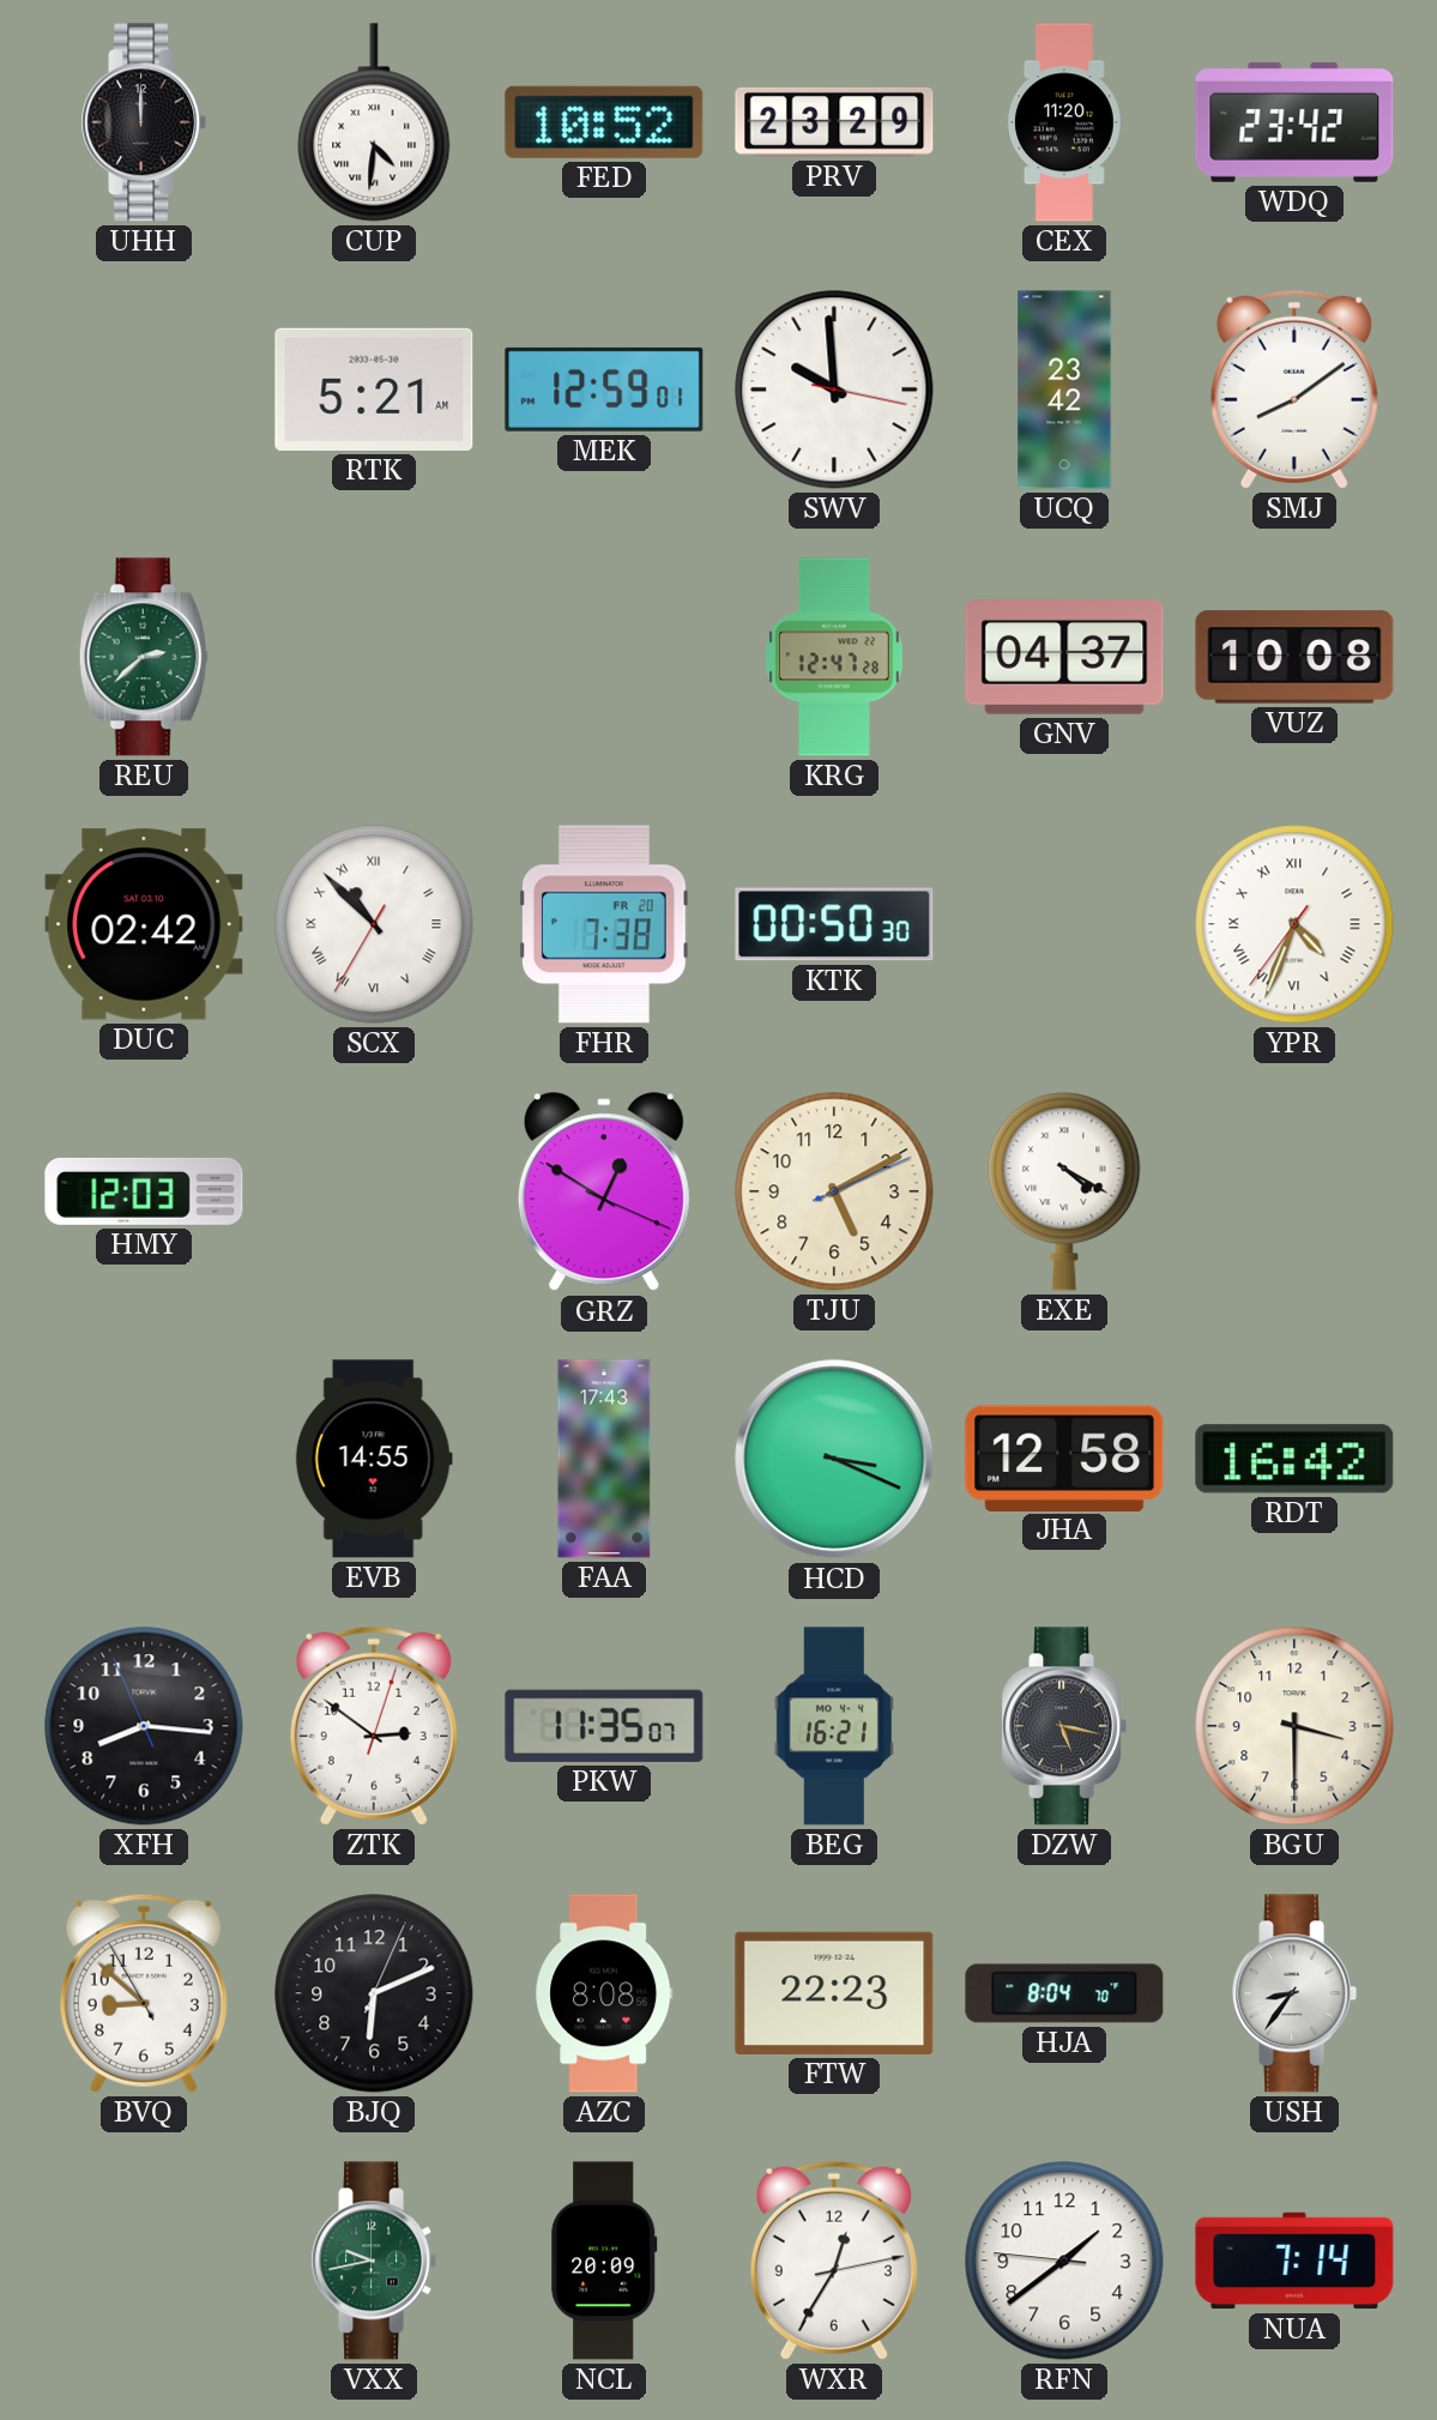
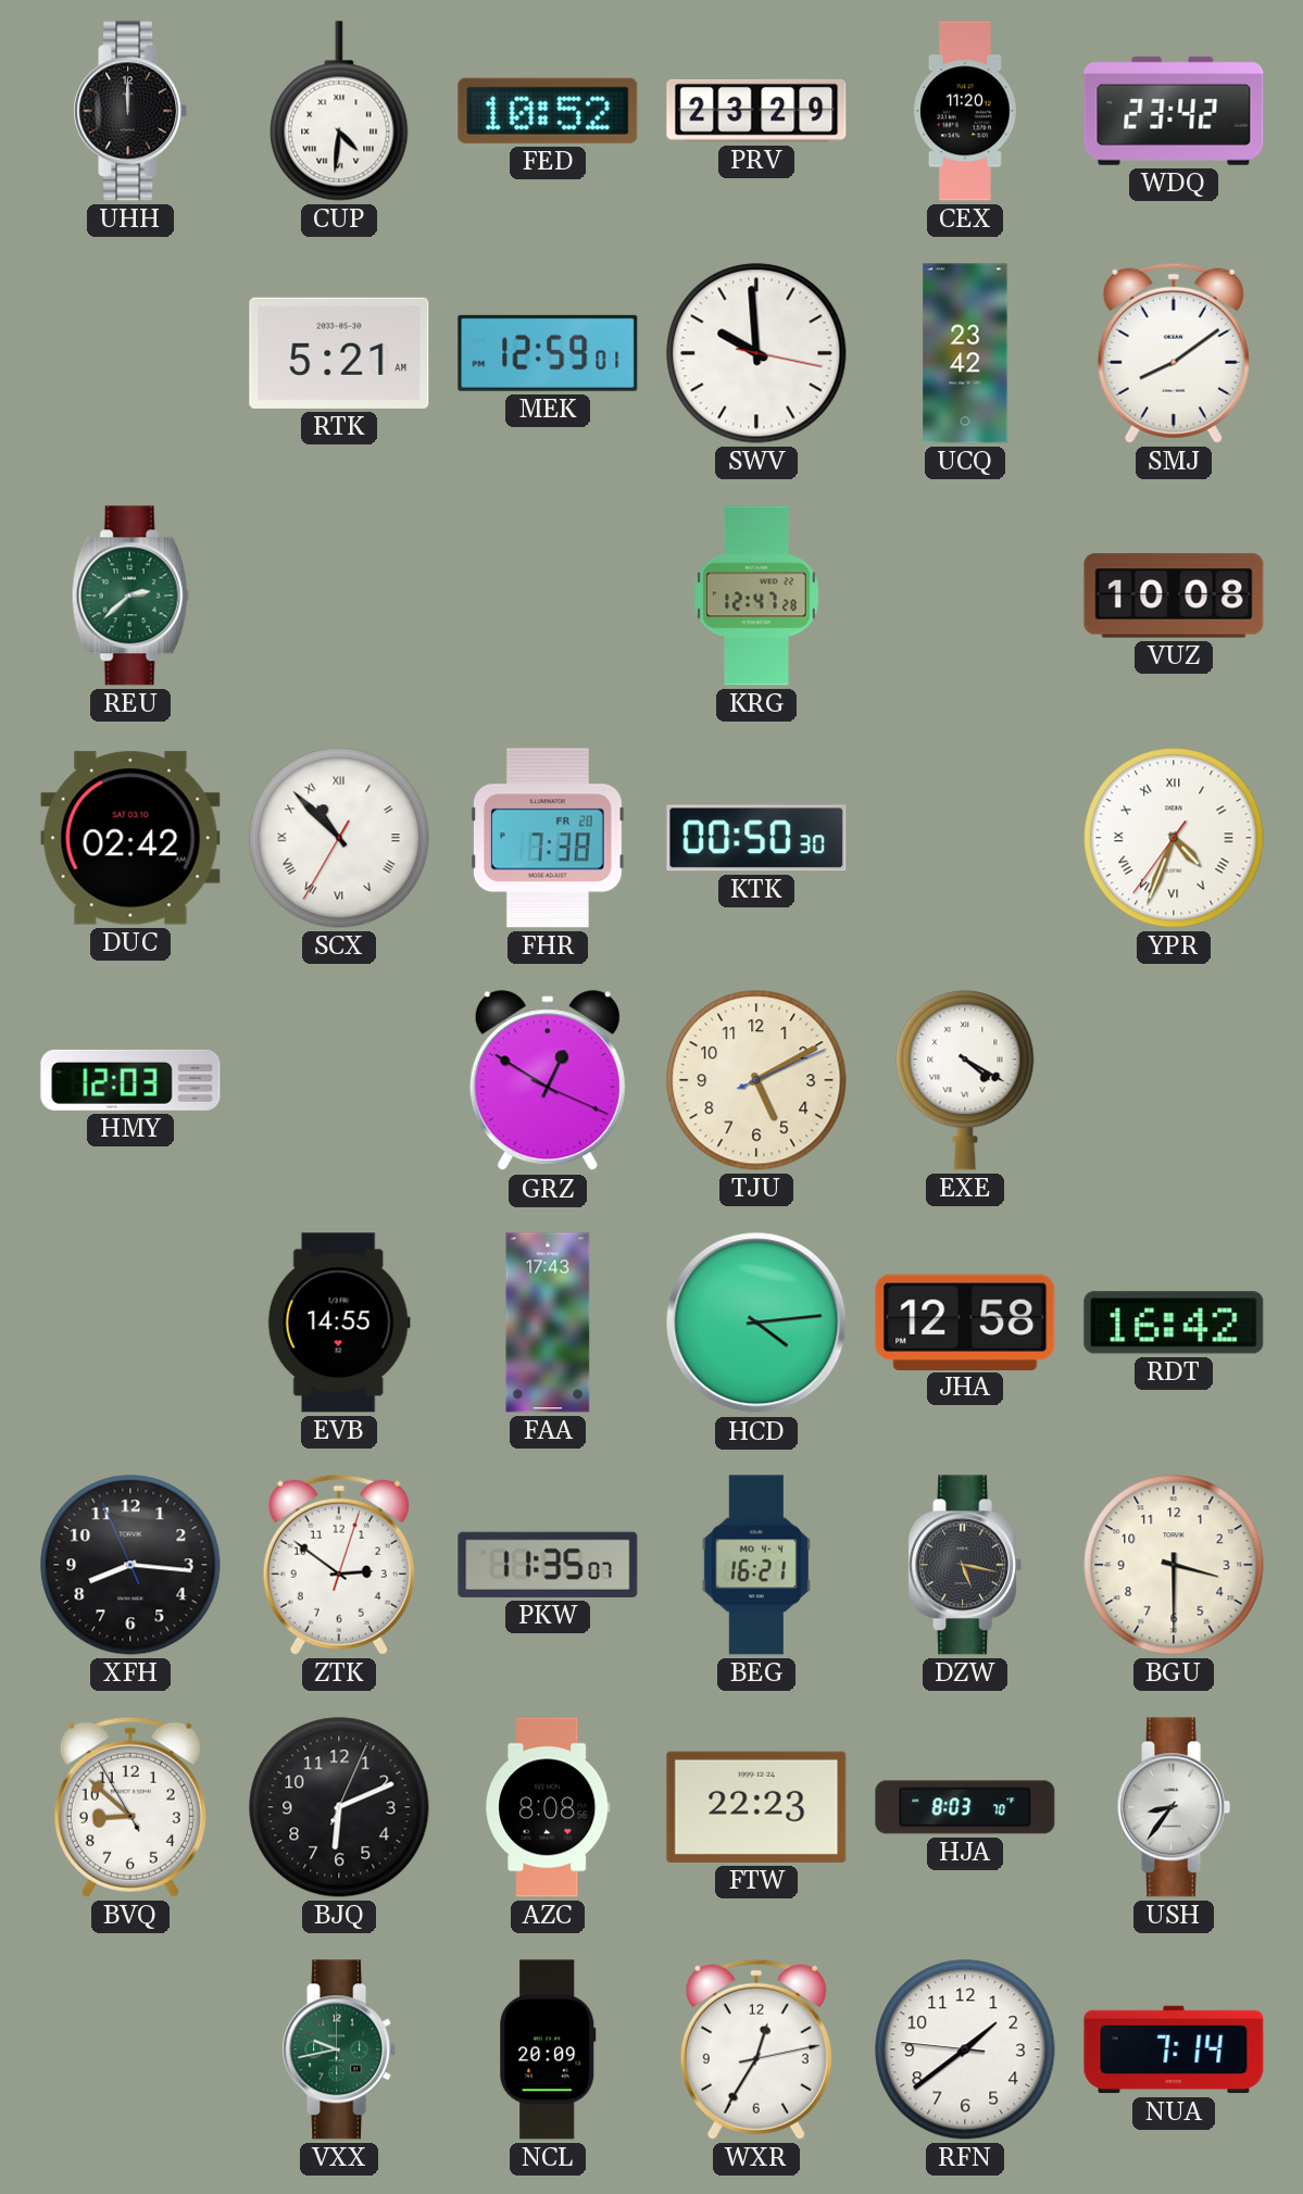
GNV: 04:37 -> none
HCD: 3:19 -> 4:14
HJA: 8:04 -> 8:03
